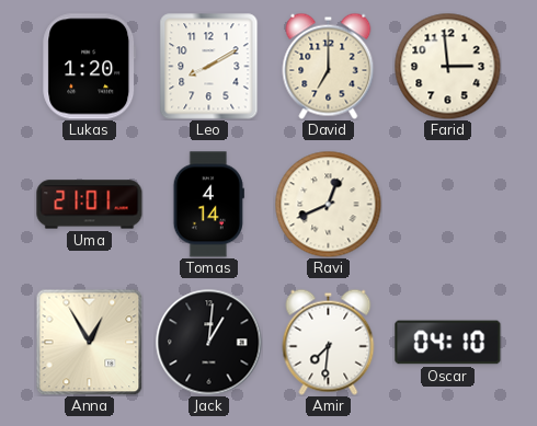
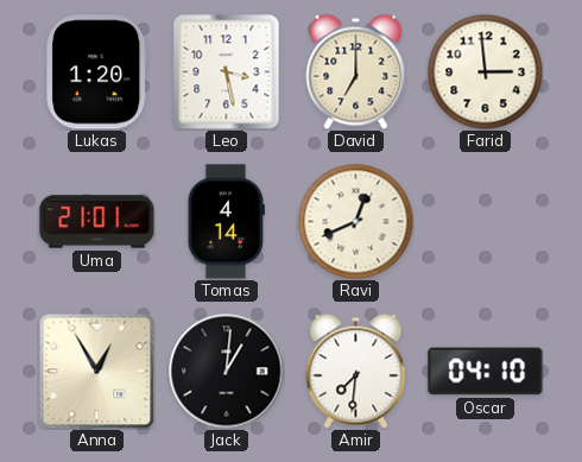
Leo: 8:10 -> 3:28
